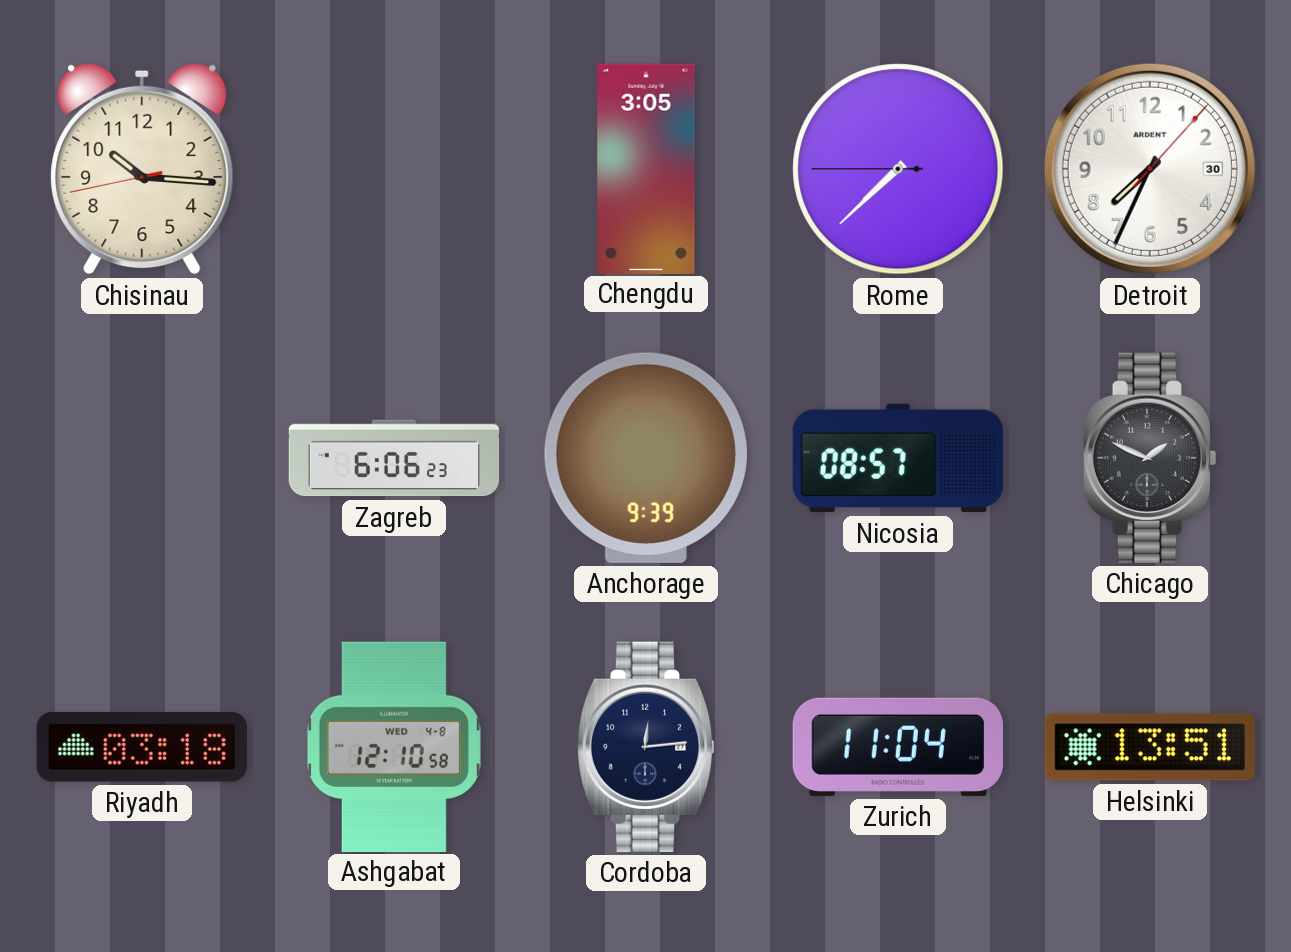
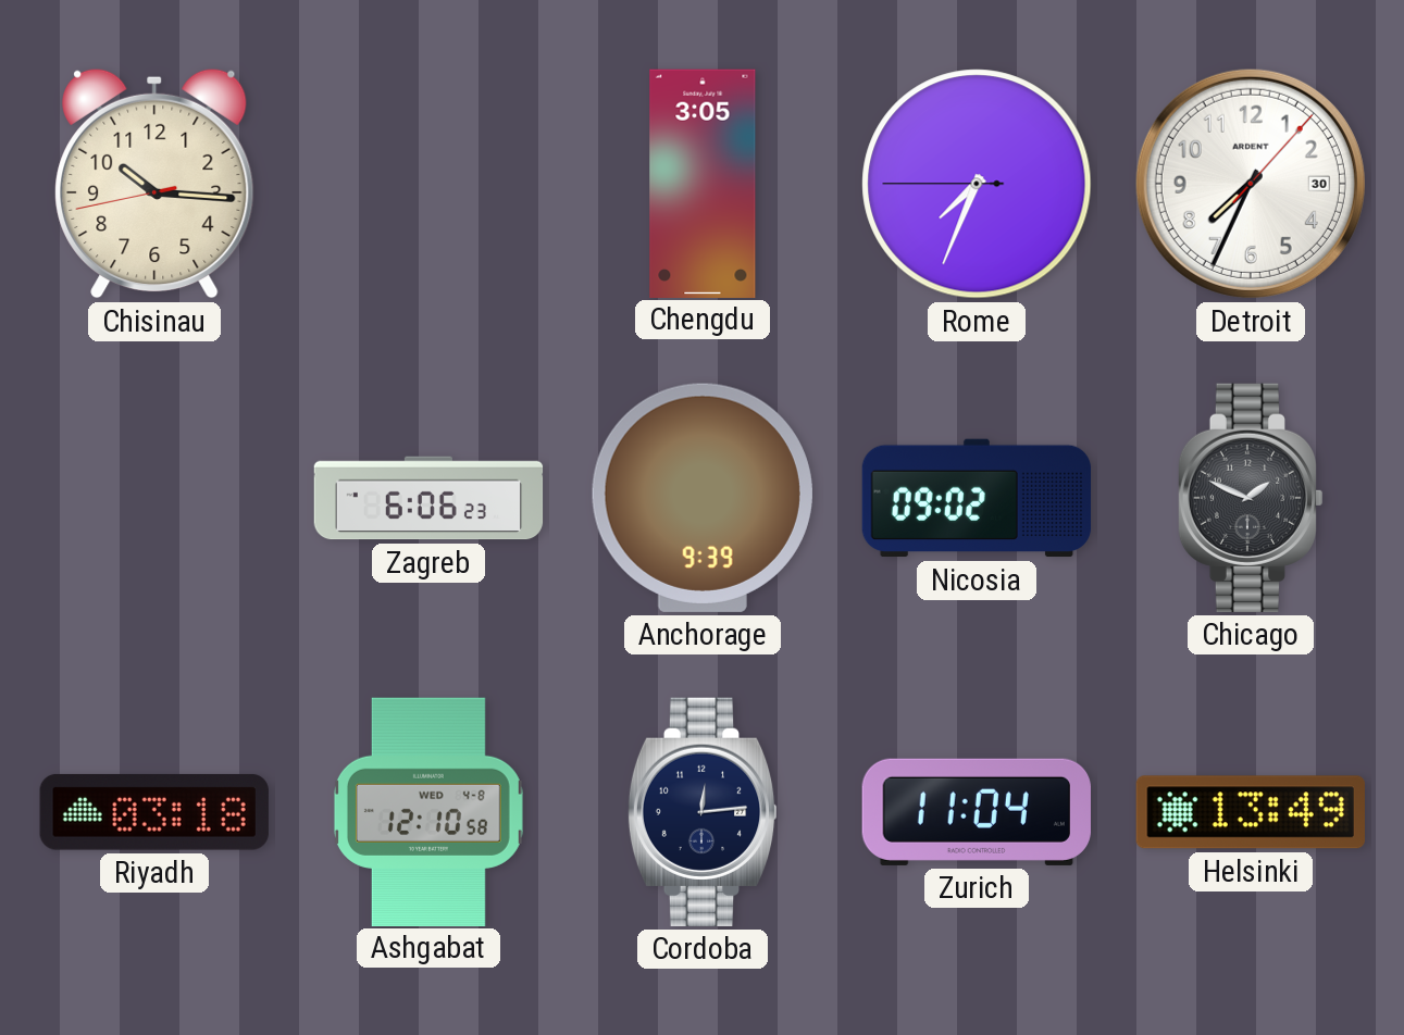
Rome: 7:37 -> 7:33
Nicosia: 08:57 -> 09:02
Helsinki: 13:51 -> 13:49
